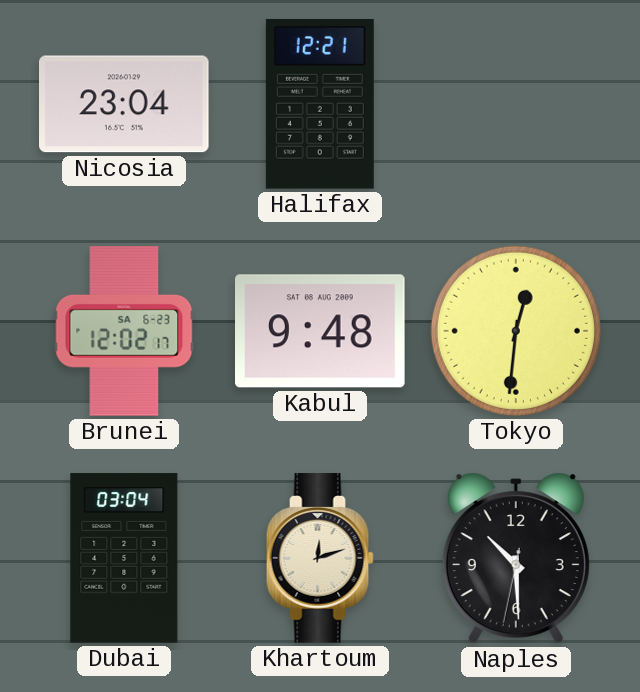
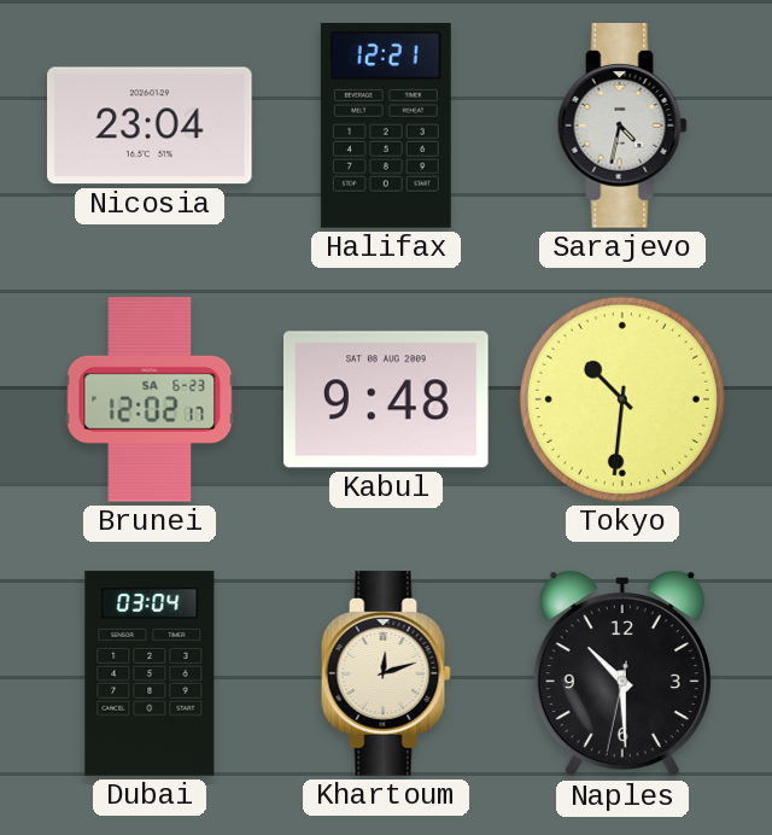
Sarajevo: none -> 4:32
Tokyo: 12:31 -> 10:31
